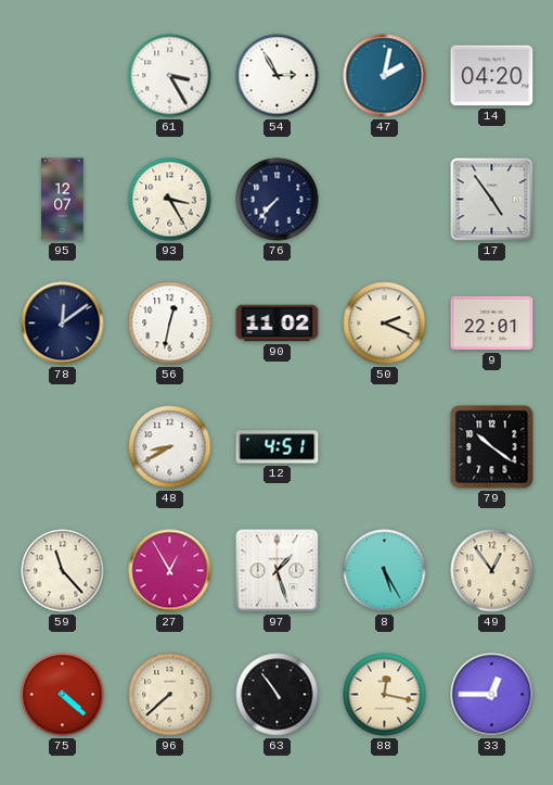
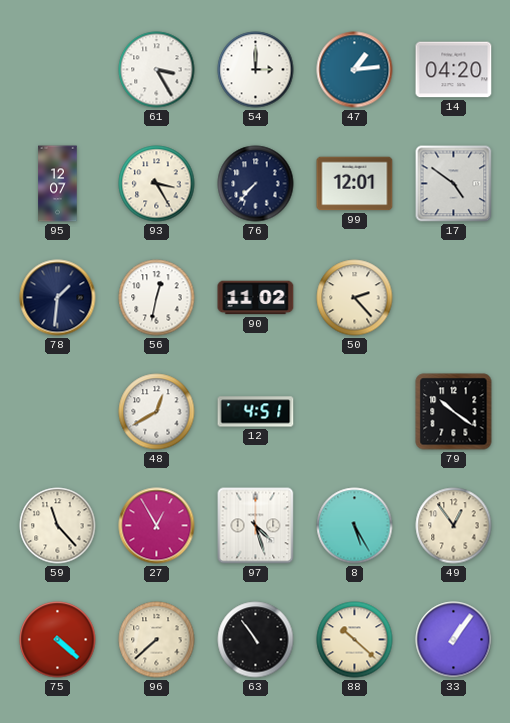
54: 2:55 -> 3:00
47: 2:02 -> 1:14
99: none -> 12:01
17: 4:54 -> 4:51
78: 12:09 -> 1:31
50: 2:19 -> 2:23
9: 22:01 -> none
48: 8:40 -> 12:40
97: 1:27 -> 4:27
88: 12:17 -> 10:22
33: 12:45 -> 1:06
